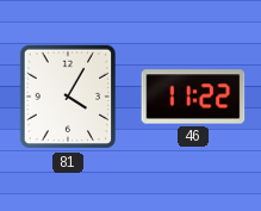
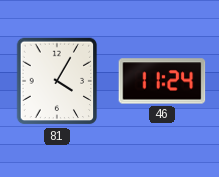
46: 11:22 -> 11:24
